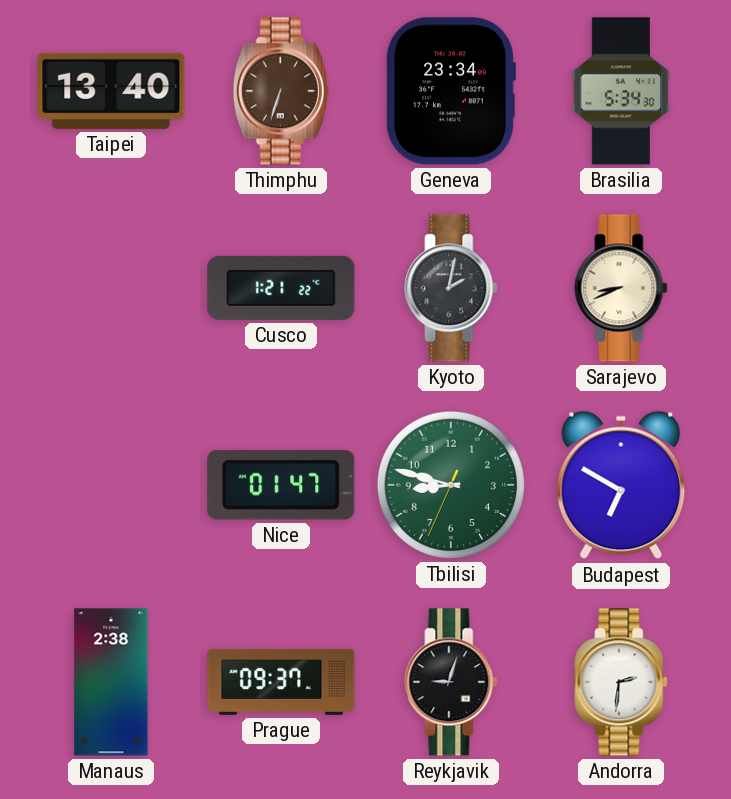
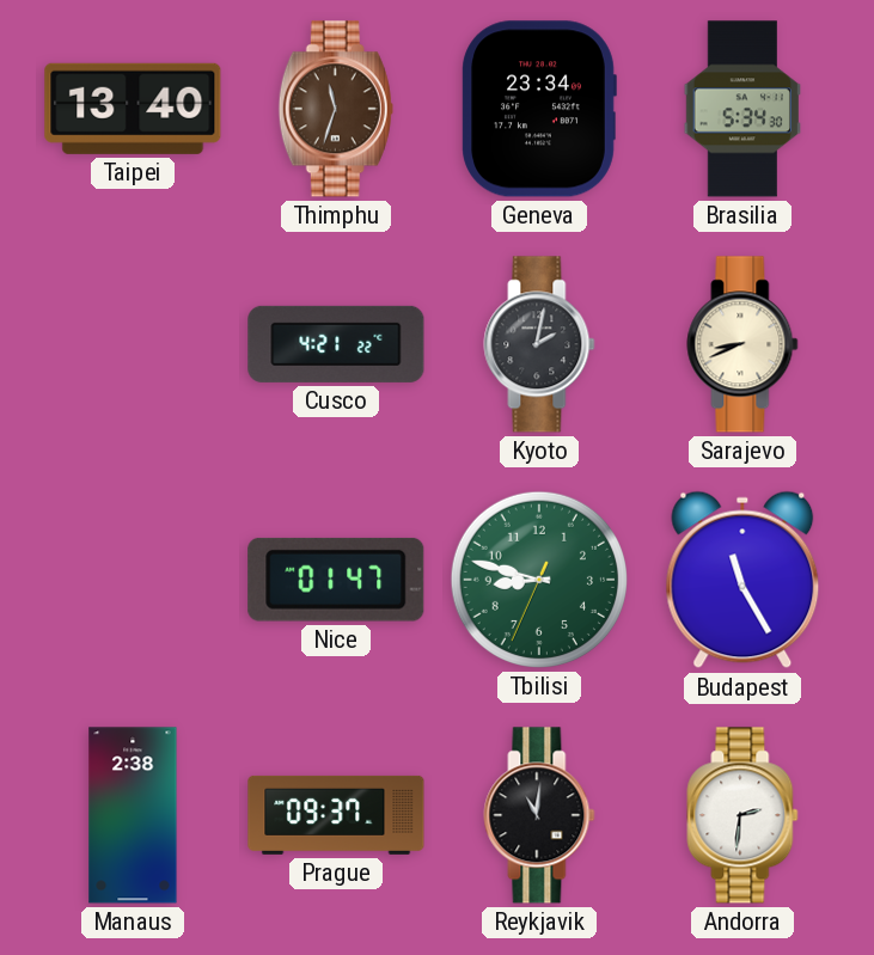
Thimphu: 6:33 -> 11:33
Cusco: 1:21 -> 4:21
Budapest: 6:50 -> 11:25
Reykjavik: 9:03 -> 11:01
